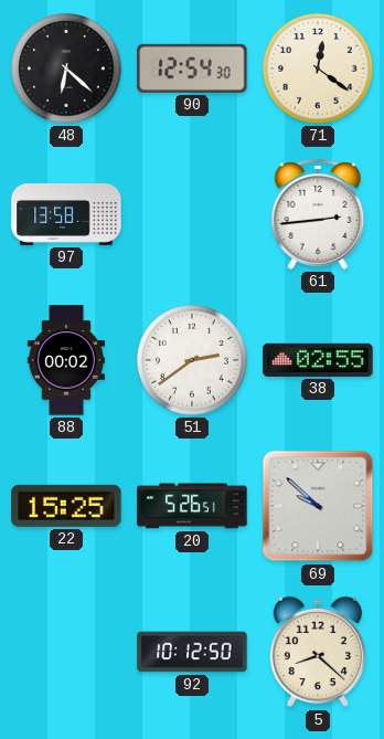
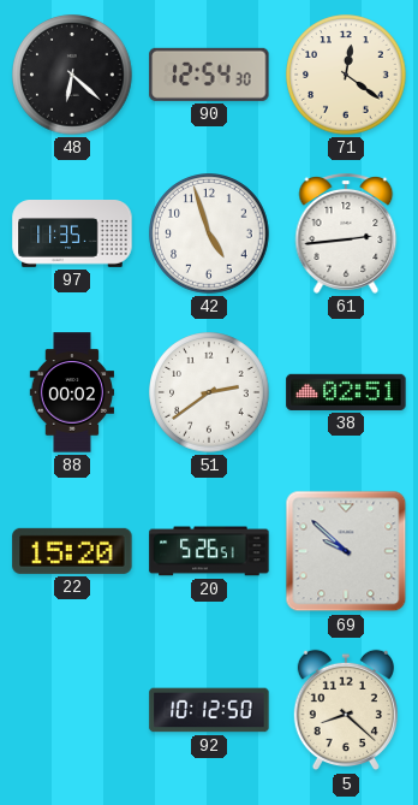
97: 13:58 -> 11:35
42: none -> 4:57
38: 02:55 -> 02:51
22: 15:25 -> 15:20
